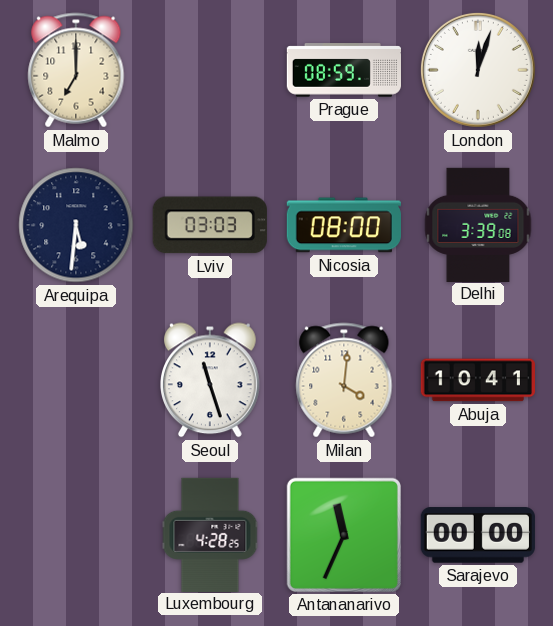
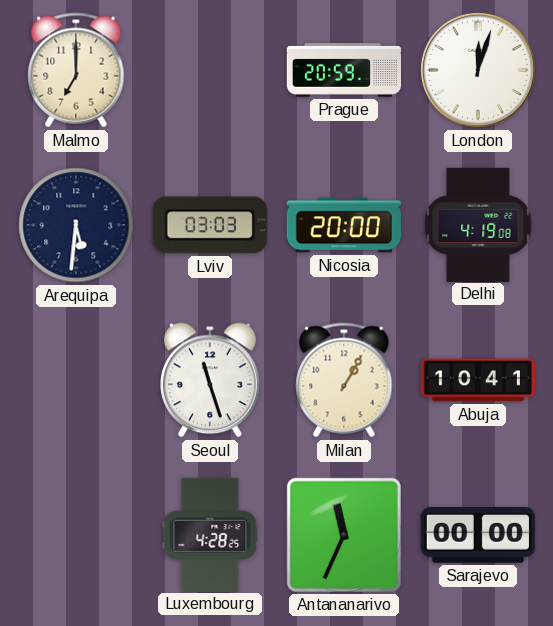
Prague: 08:59 -> 20:59
Nicosia: 08:00 -> 20:00
Delhi: 3:39 -> 4:19
Milan: 4:01 -> 1:05
